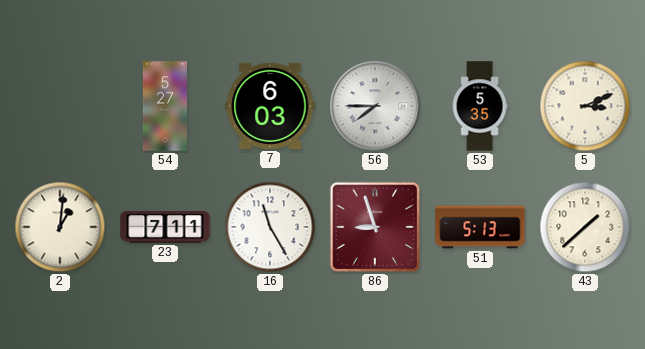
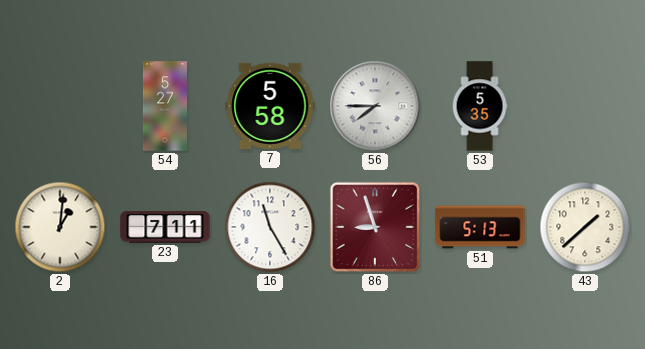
7: 6:03 -> 5:58
5: 3:11 -> none
